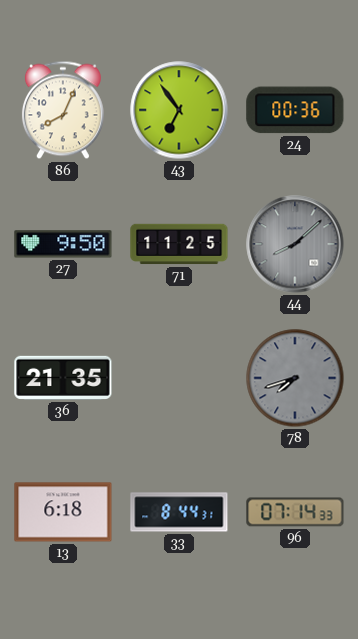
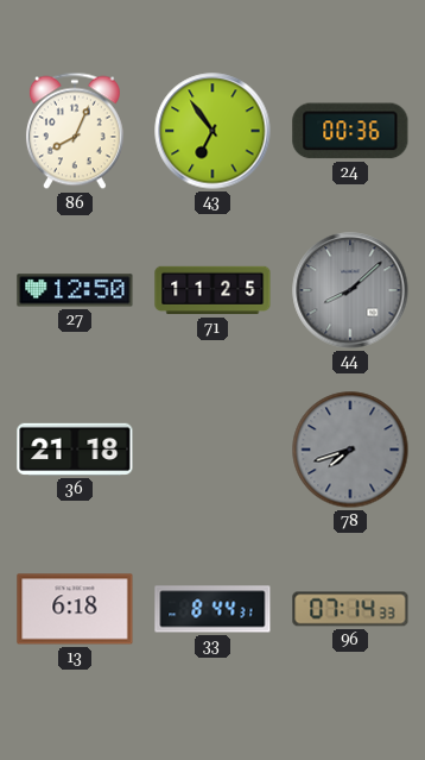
27: 9:50 -> 12:50
36: 21:35 -> 21:18
